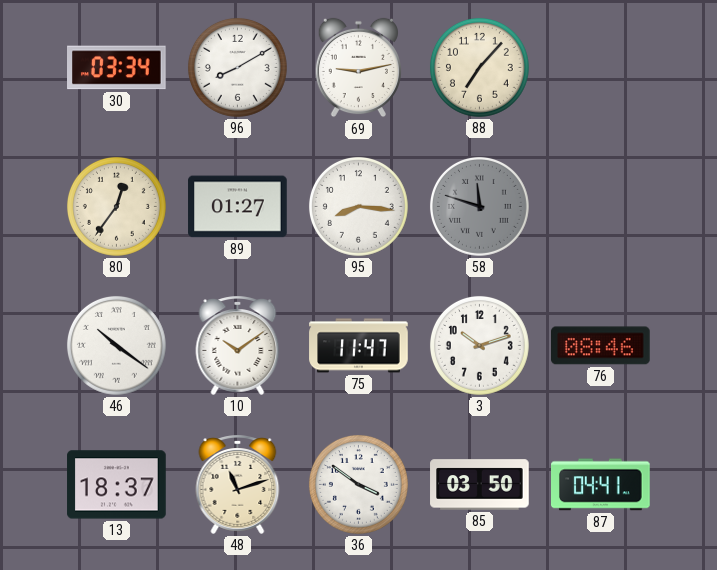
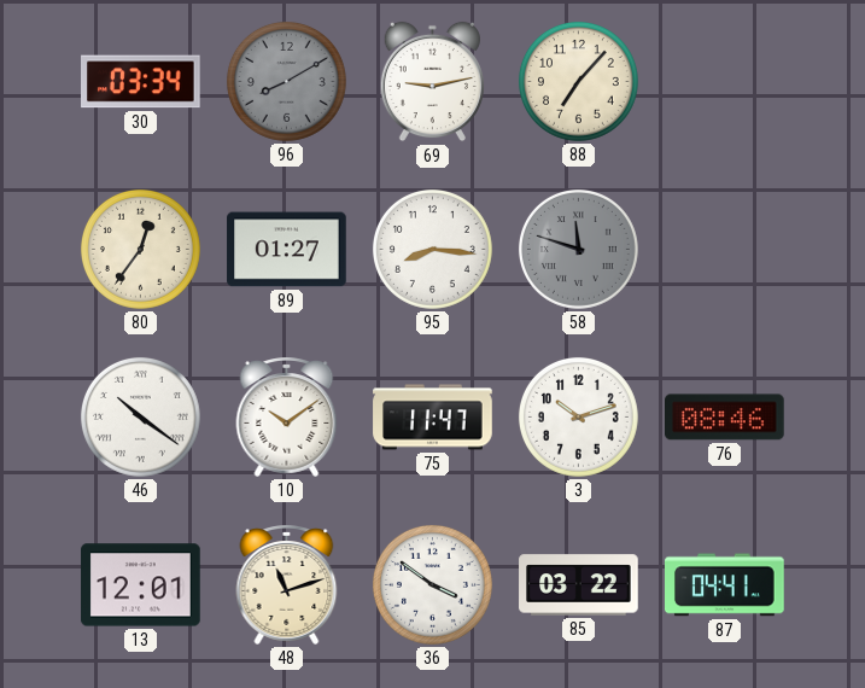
96 dial: white -> grey
13: 18:37 -> 12:01
85: 03:50 -> 03:22
